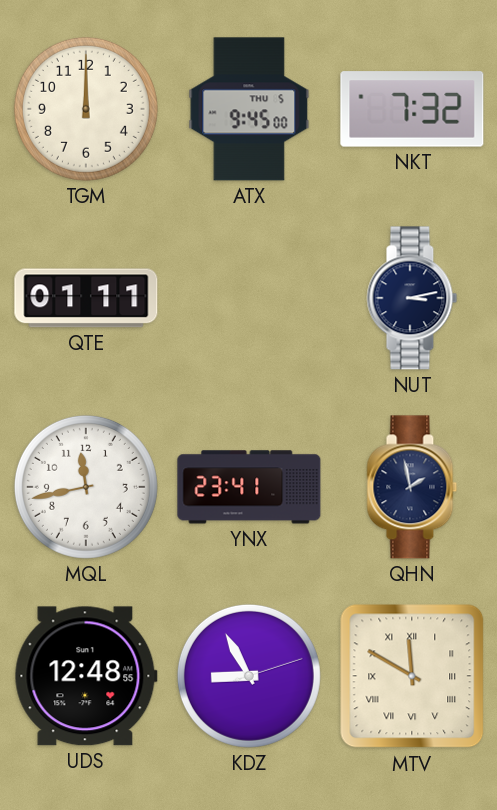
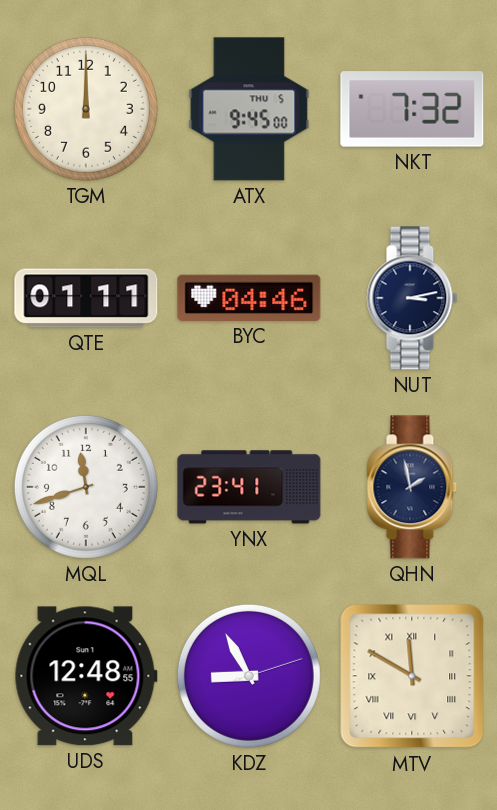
BYC: none -> 04:46
MQL: 11:43 -> 11:42
